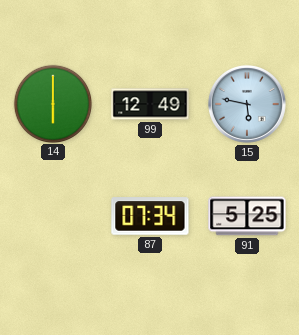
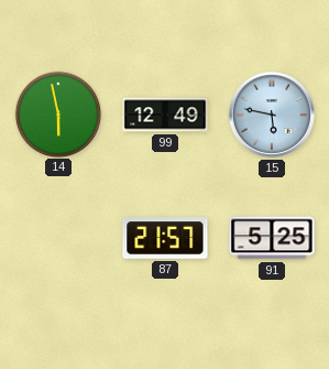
14: 6:00 -> 5:58
87: 07:34 -> 21:57
